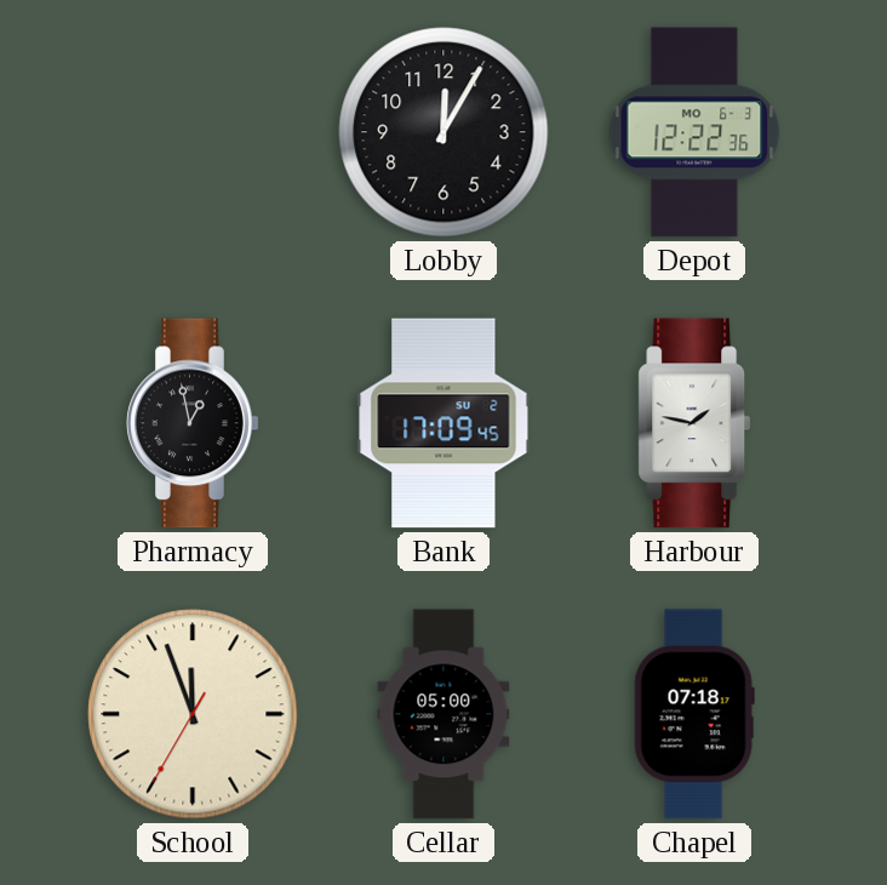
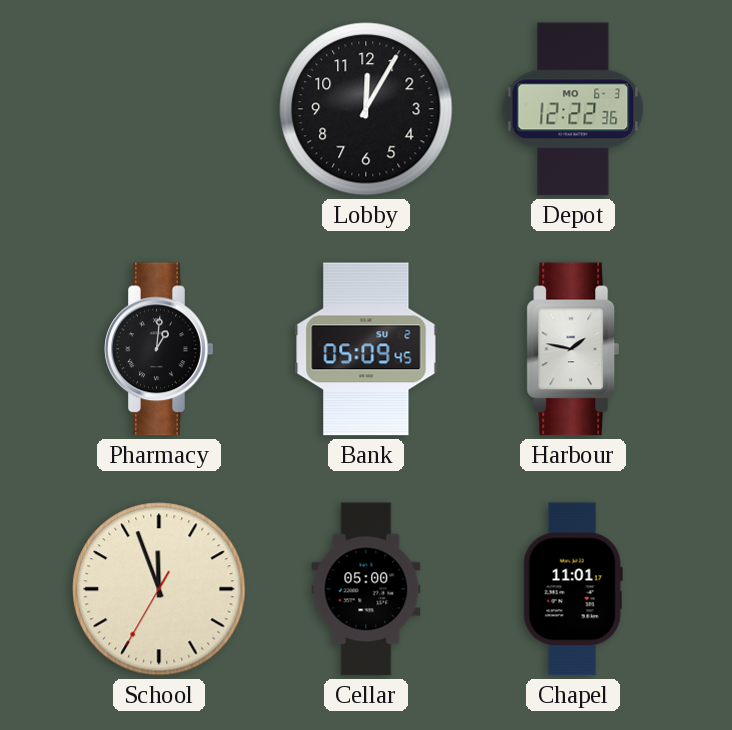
Pharmacy: 12:58 -> 1:01
Bank: 17:09 -> 05:09
Chapel: 07:18 -> 11:01
